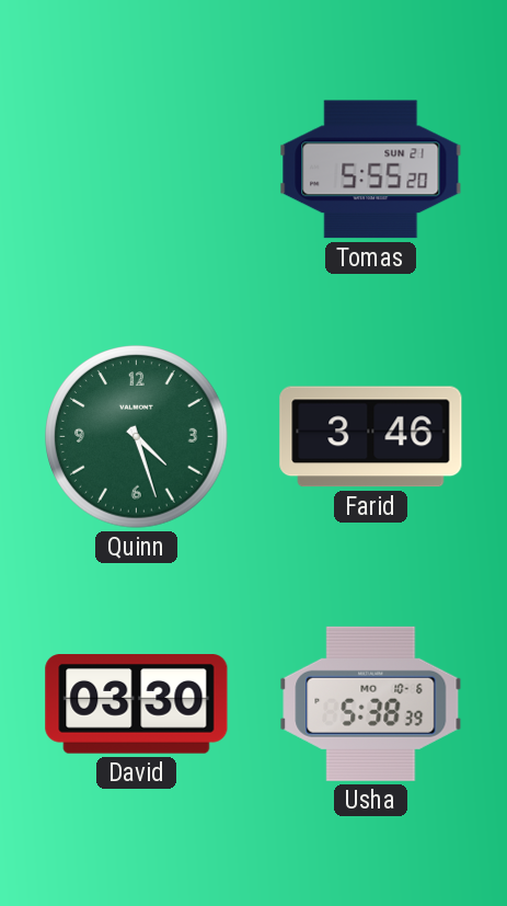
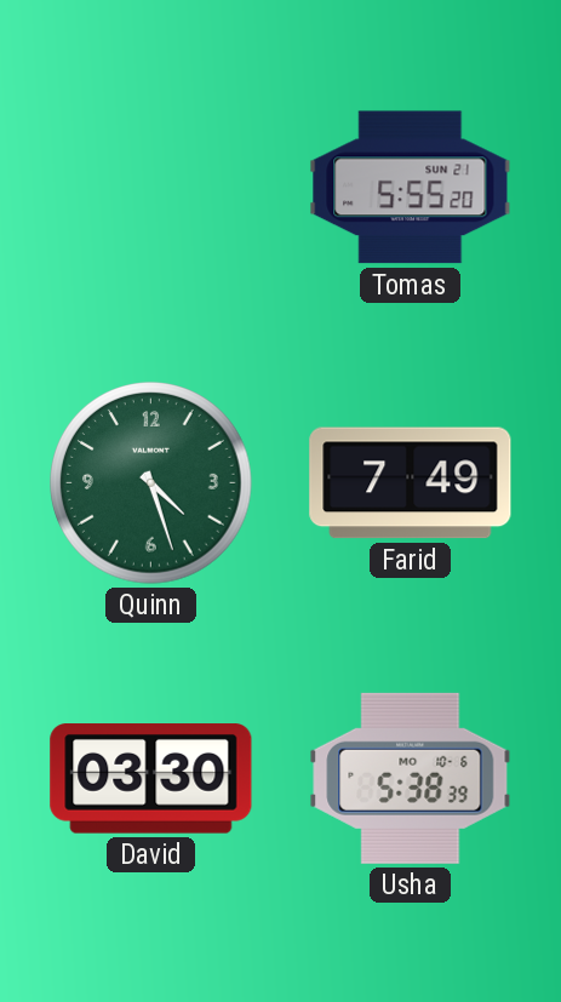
Farid: 3:46 -> 7:49
